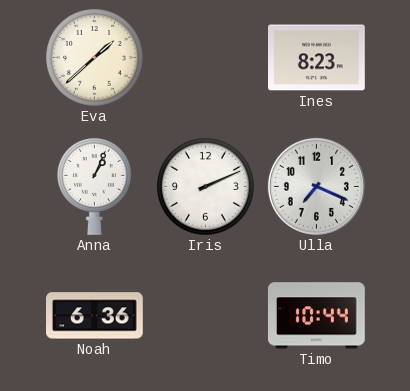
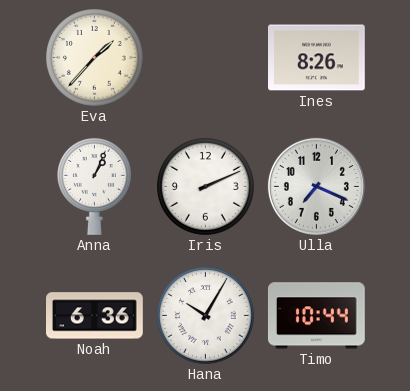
Eva: 1:38 -> 1:37
Ines: 8:23 -> 8:26
Hana: none -> 10:05
